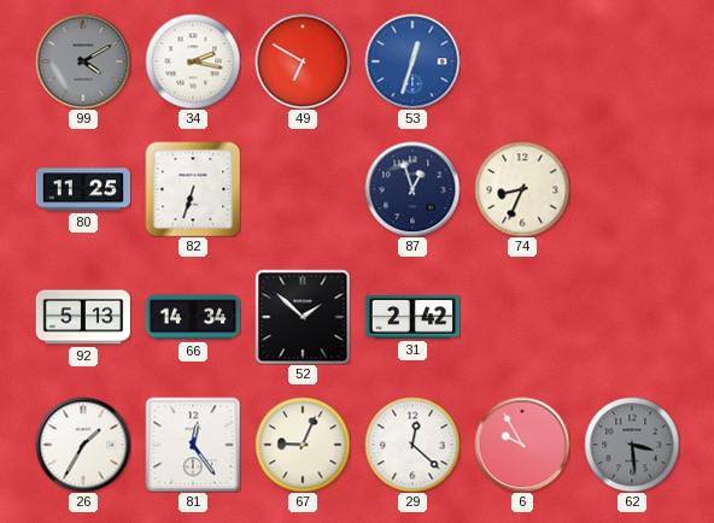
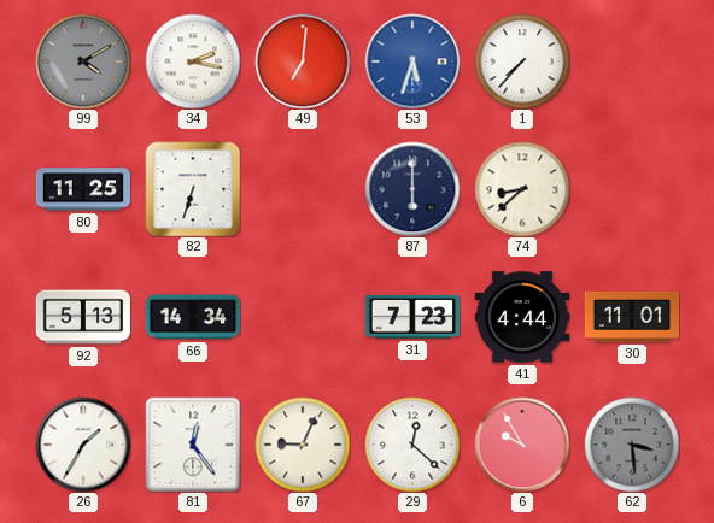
49: 6:50 -> 7:01
53: 12:33 -> 5:33
1: none -> 7:37
87: 12:57 -> 6:00
74: 8:34 -> 8:38
52: 1:52 -> none
31: 2:42 -> 7:23
41: none -> 4:44
30: none -> 11:01
